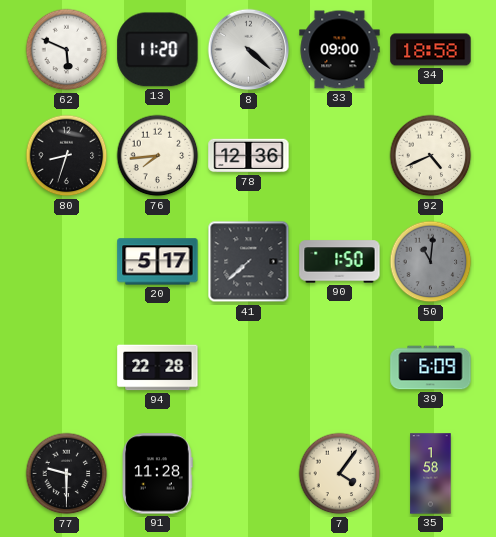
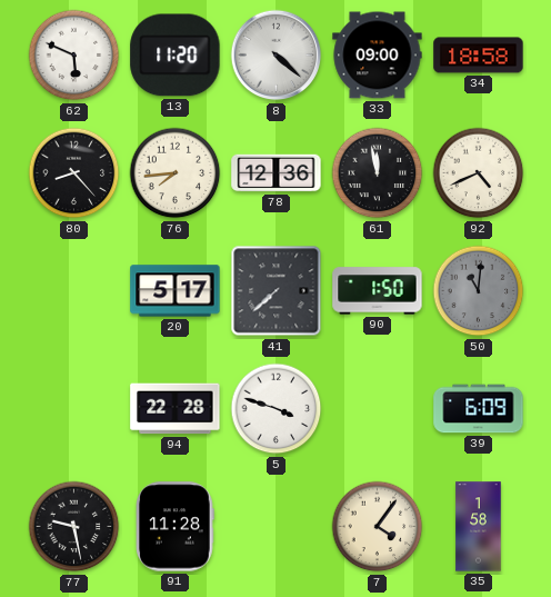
80: 8:33 -> 8:23
61: none -> 11:58
5: none -> 3:48
77: 9:30 -> 9:28
